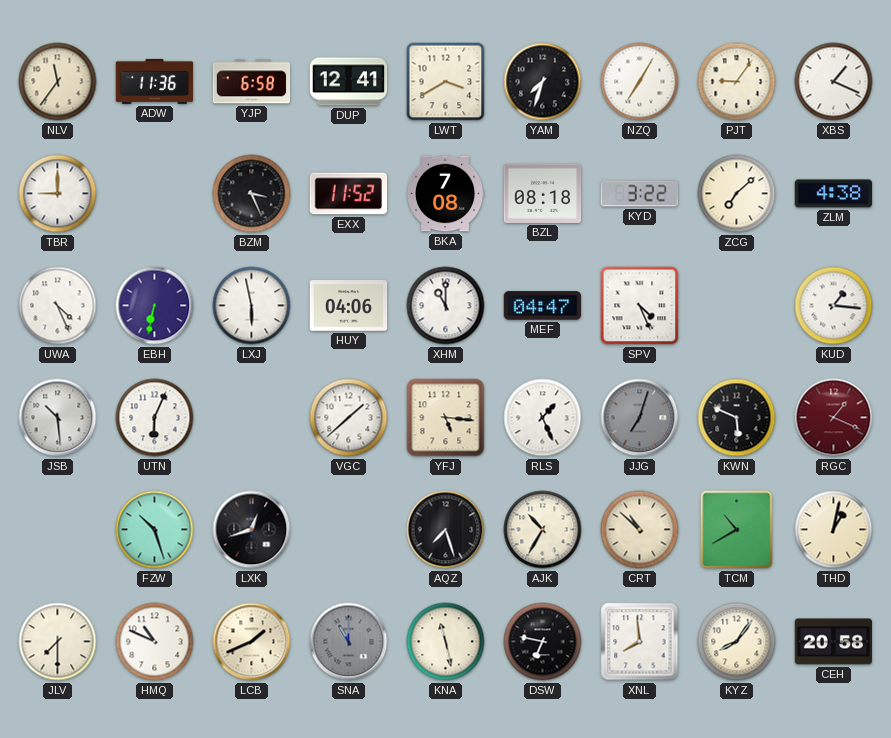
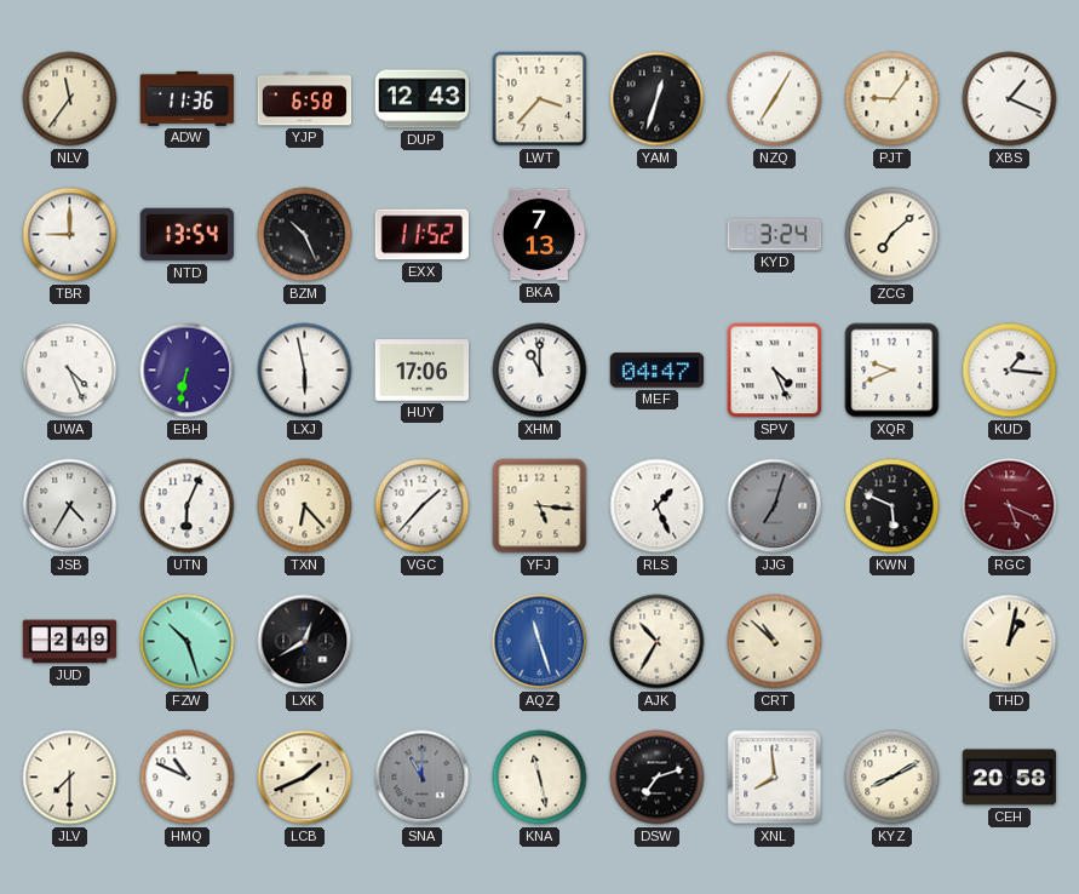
DUP: 12:41 -> 12:43
LWT: 3:40 -> 3:37
YAM: 7:33 -> 12:33
NTD: none -> 13:54
BZM: 3:26 -> 10:26
BKA: 7:08 -> 7:13
BZL: 08:18 -> none
KYD: 3:22 -> 3:24
ZLM: 4:38 -> none
HUY: 04:06 -> 17:06
XQR: none -> 9:41
JSB: 10:29 -> 4:35
TXN: none -> 6:23
VGC: 1:38 -> 1:37
RGC: 1:19 -> 5:19
JUD: none -> 2:49
LXK: 12:42 -> 12:40
AQZ: 7:27 -> 11:27
AQZ dial: black -> blue
TCM: 10:40 -> none
DSW: 6:47 -> 7:12
KYZ: 8:06 -> 8:10
